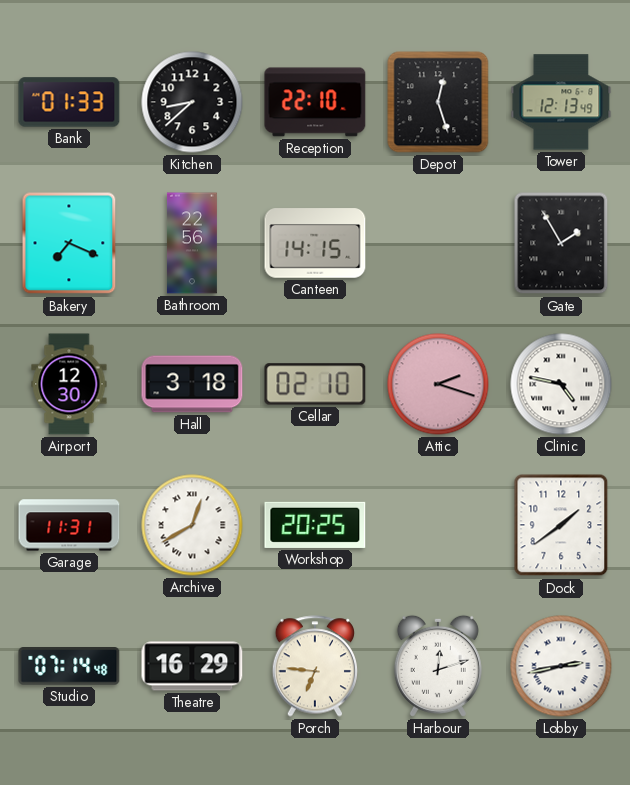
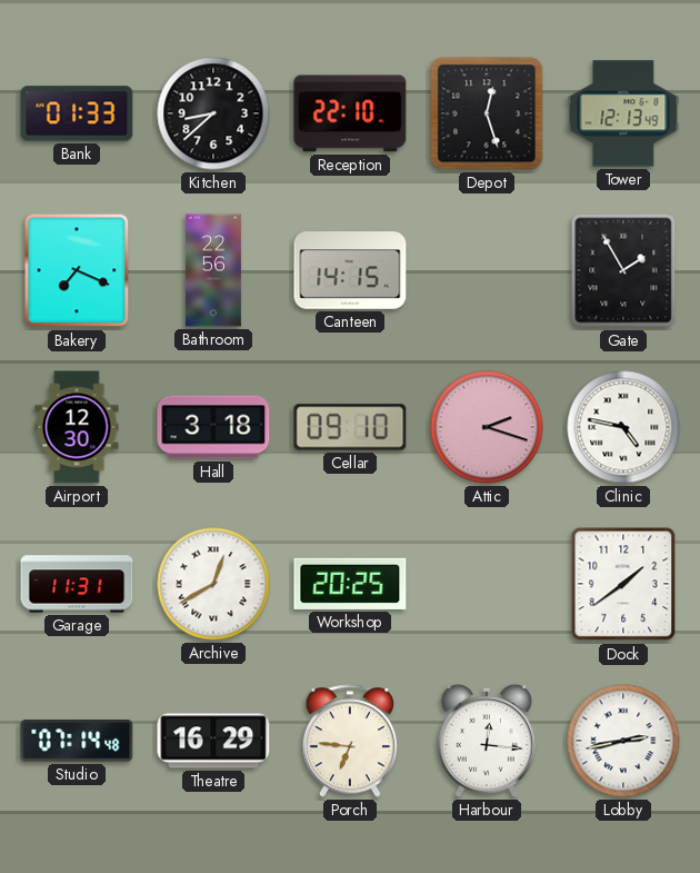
Cellar: 02:10 -> 09:10
Harbour: 12:12 -> 12:16
